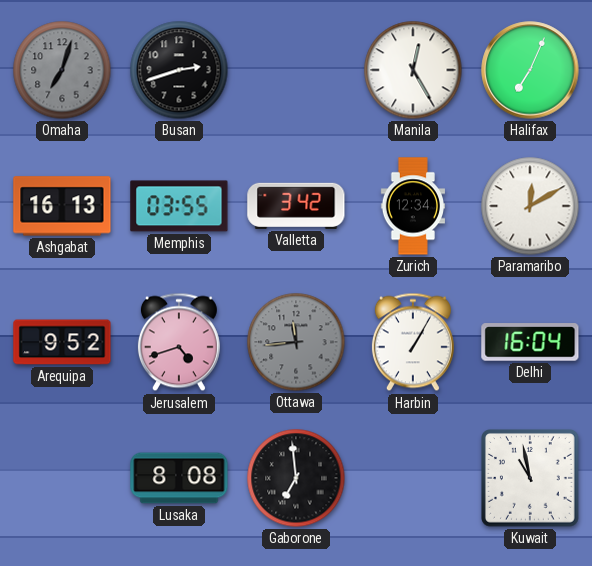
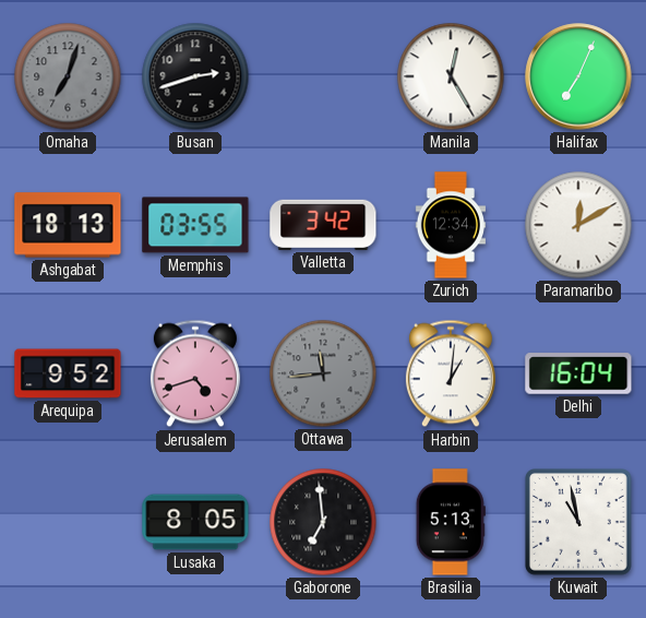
Ashgabat: 16:13 -> 18:13
Harbin: 1:05 -> 1:01
Lusaka: 8:08 -> 8:05
Brasilia: none -> 5:13
